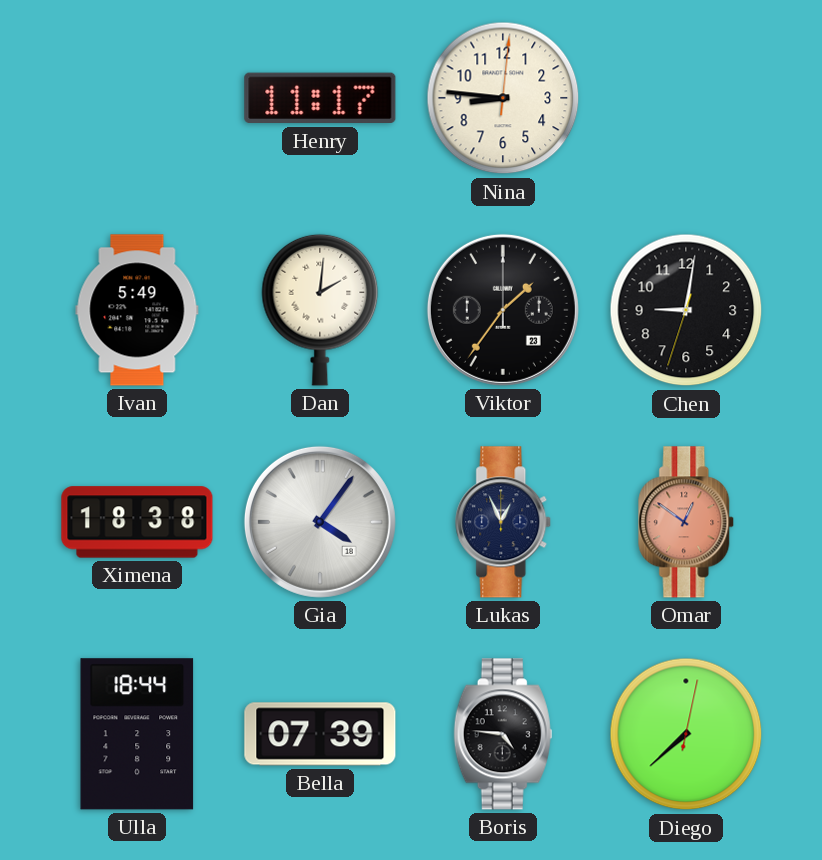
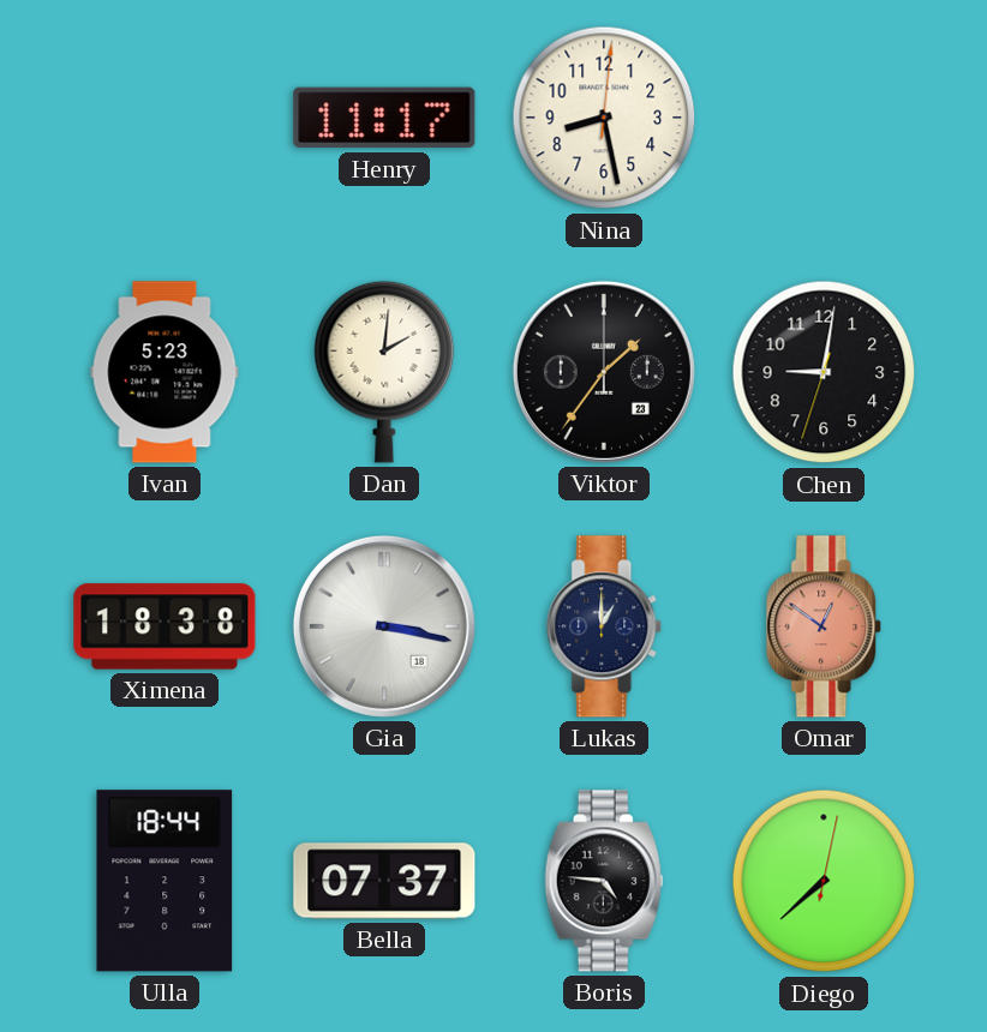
Nina: 8:46 -> 8:28
Ivan: 5:49 -> 5:23
Gia: 4:06 -> 3:17
Lukas: 12:56 -> 1:00
Bella: 07:39 -> 07:37
